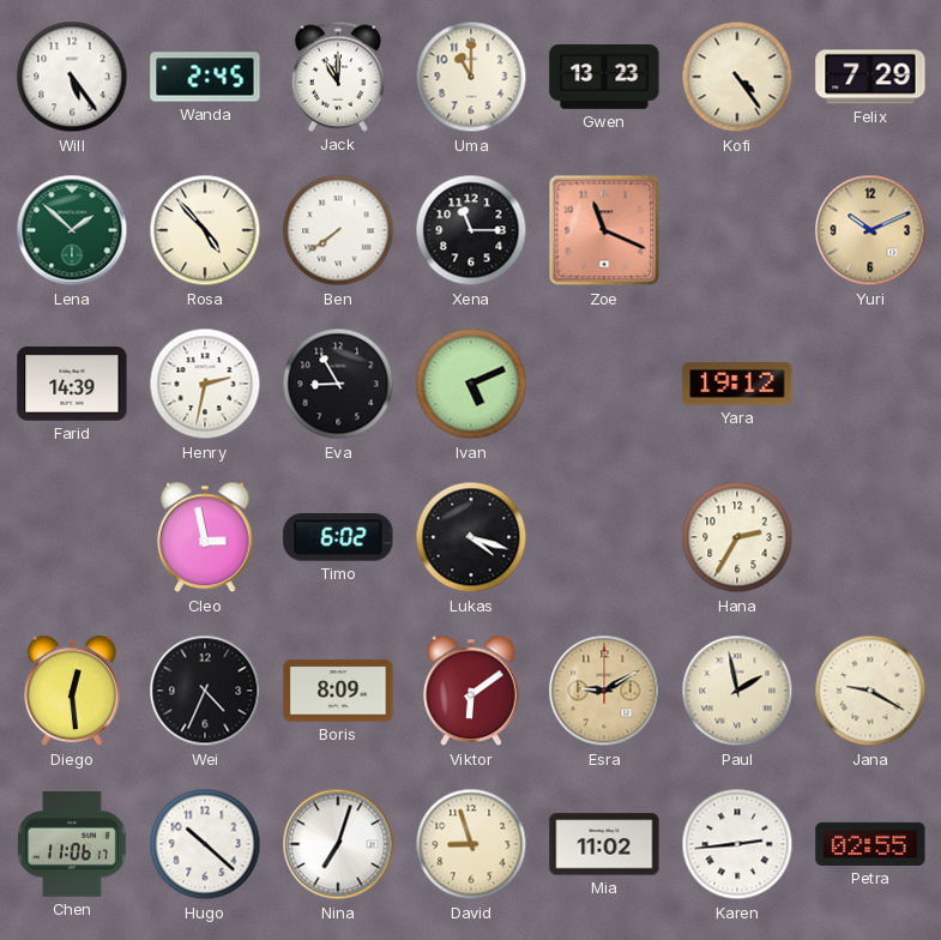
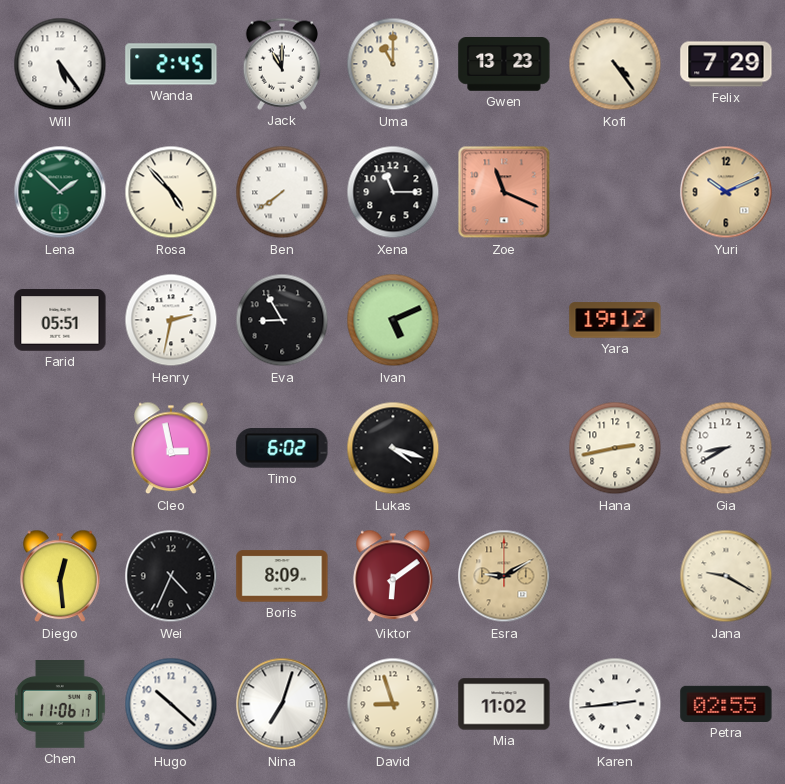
Farid: 14:39 -> 05:51
Hana: 2:35 -> 2:43
Gia: none -> 8:40
Paul: 1:58 -> none
